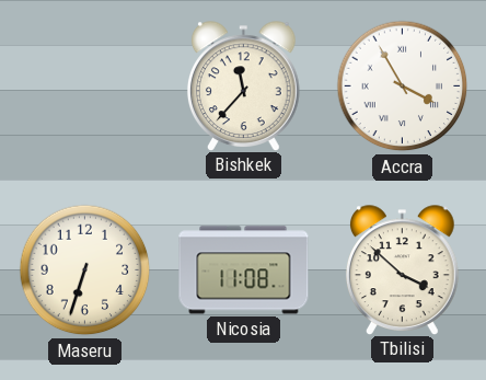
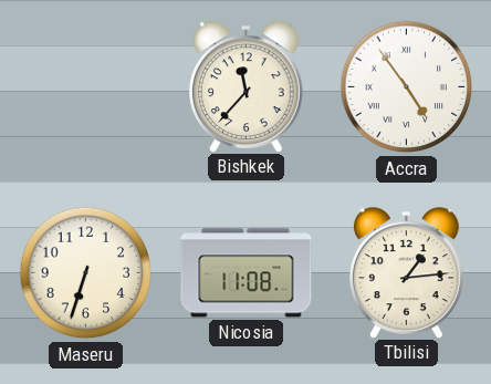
Accra: 3:55 -> 4:54
Tbilisi: 3:52 -> 1:14
